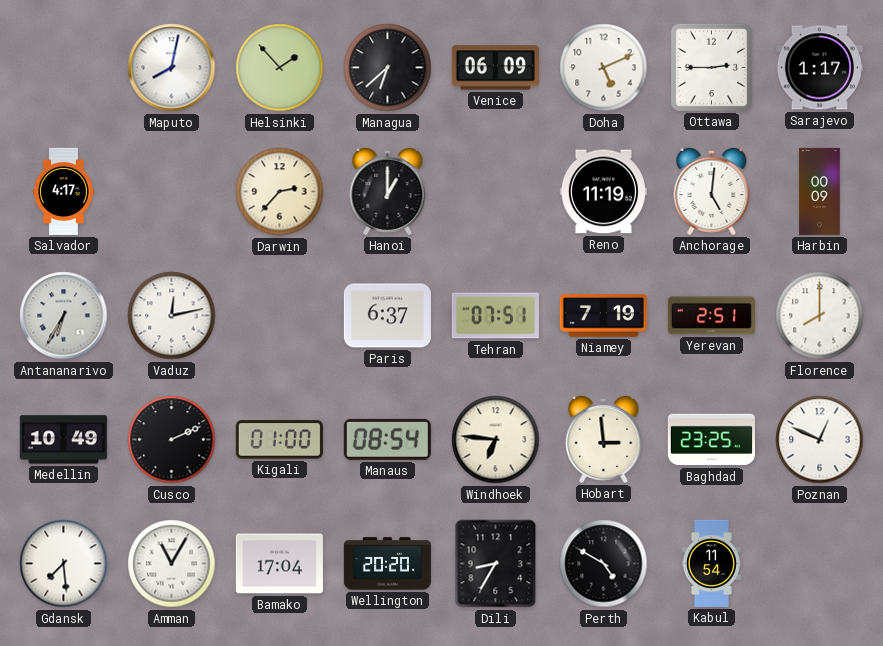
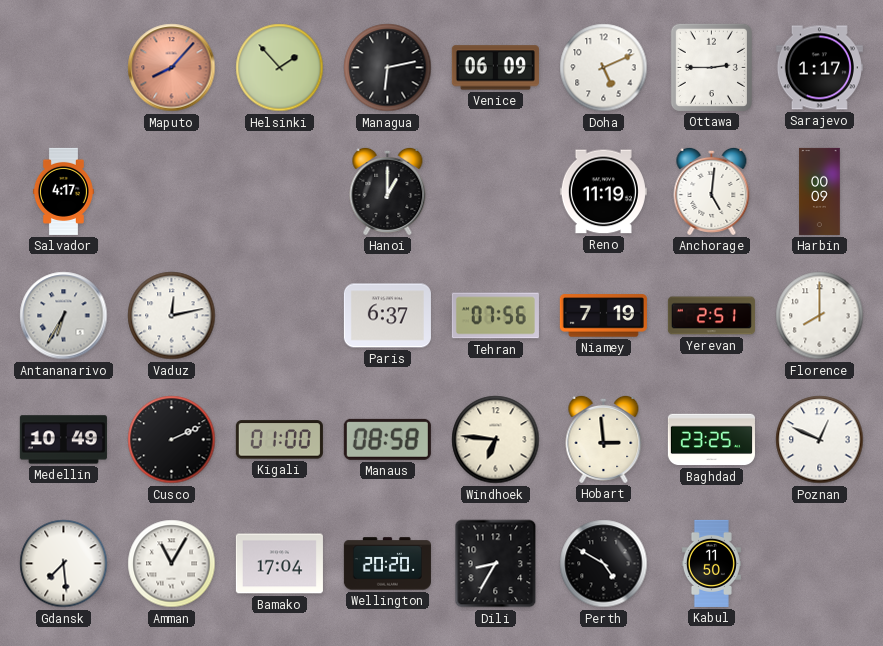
Maputo: 8:02 -> 8:07
Maputo dial: white -> salmon
Managua: 6:38 -> 6:13
Darwin: 2:37 -> none
Tehran: 07:51 -> 07:56
Manaus: 08:54 -> 08:58
Kabul: 11:54 -> 11:50
